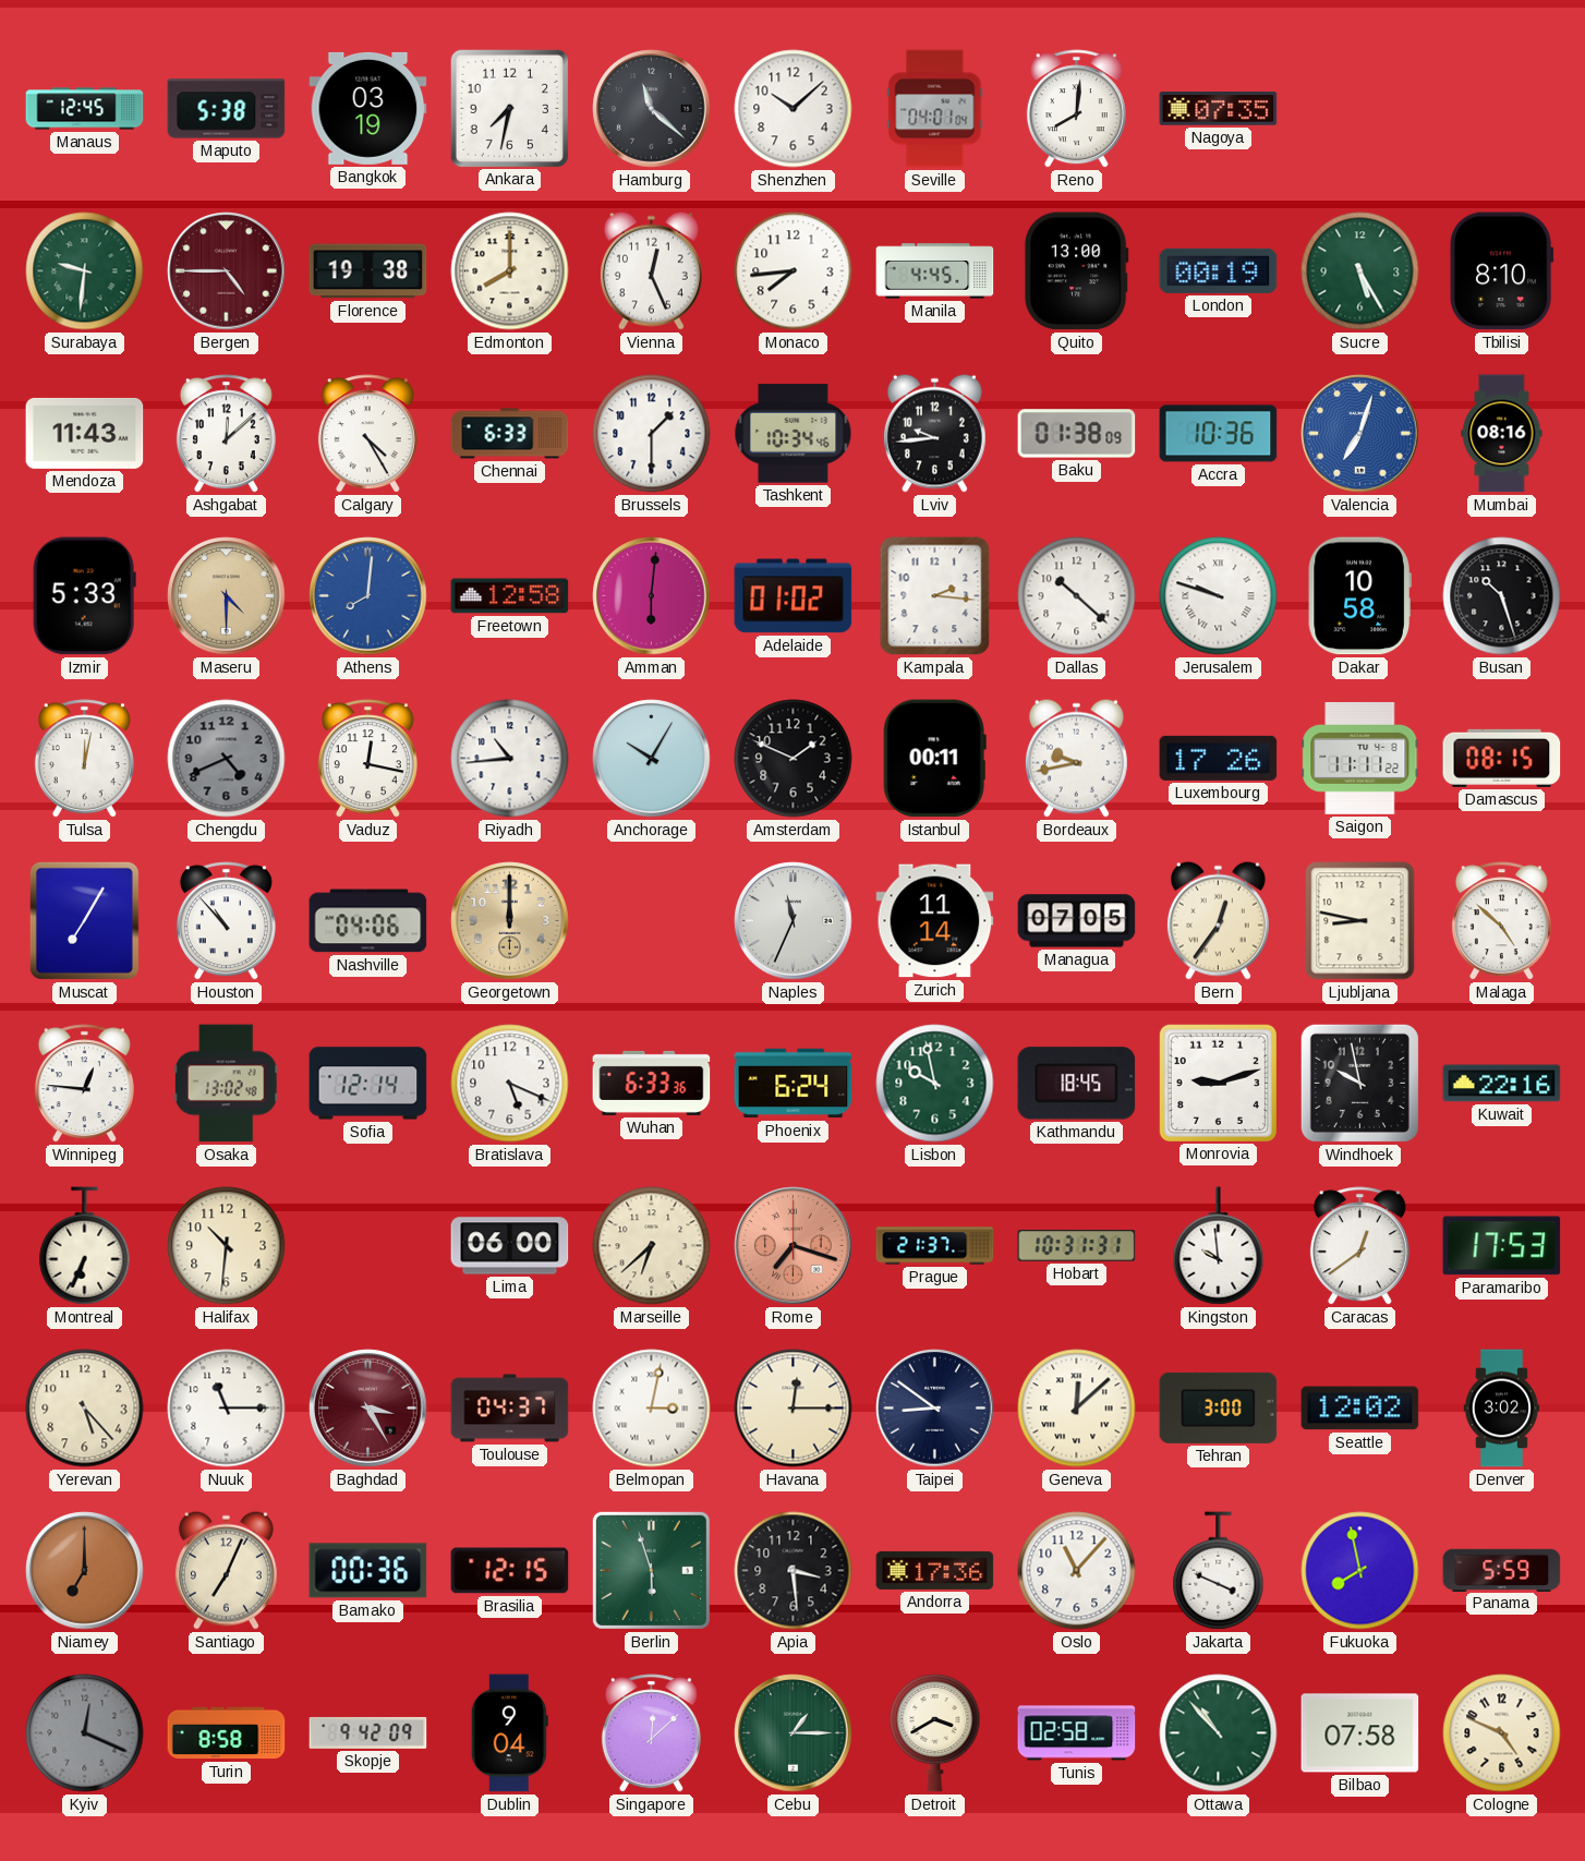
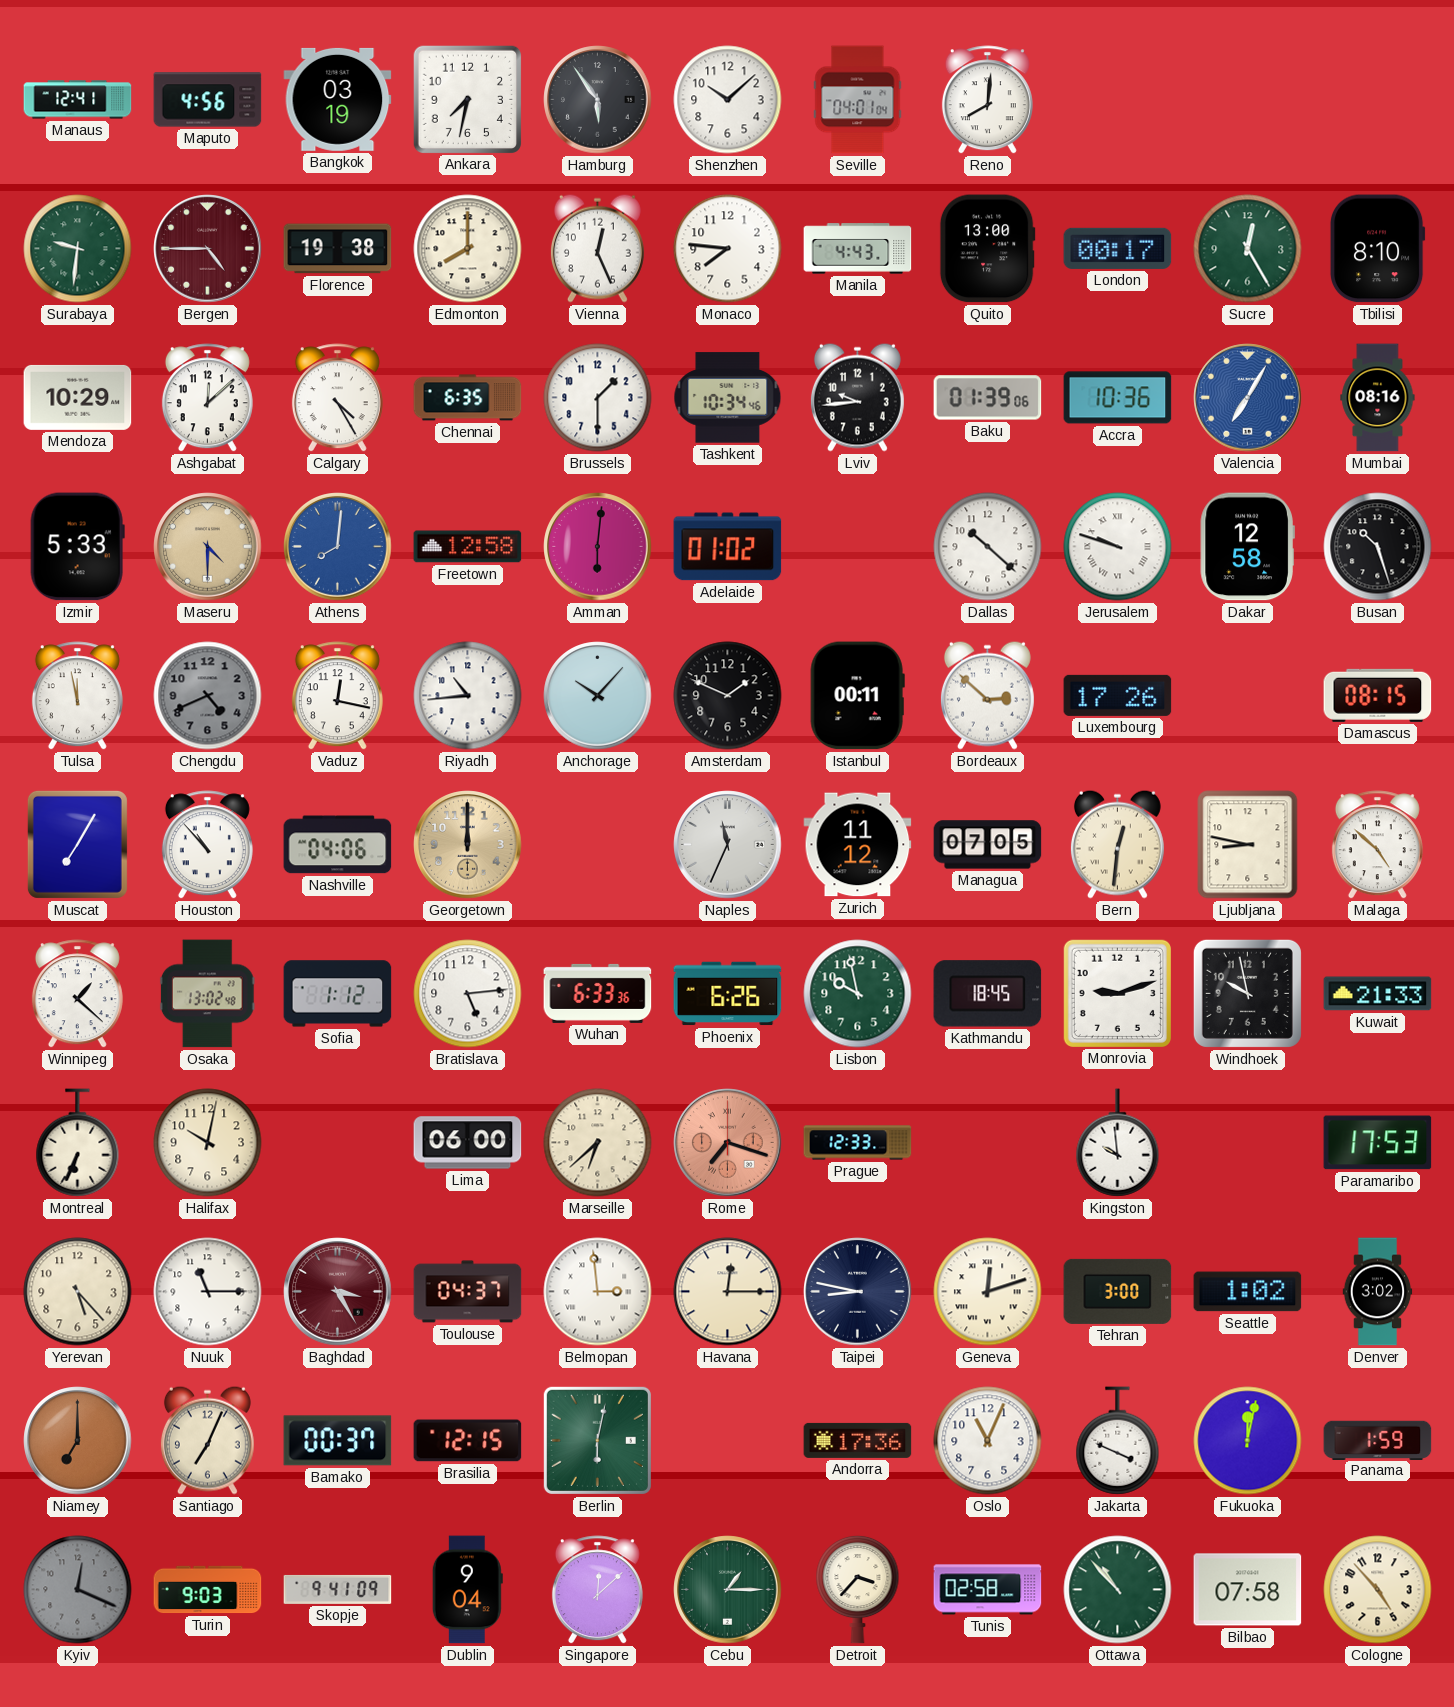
Manaus: 12:45 -> 12:41
Maputo: 5:38 -> 4:56
Hamburg: 11:22 -> 5:54
Nagoya: 07:35 -> none
Monaco: 7:44 -> 7:46
Manila: 4:45 -> 4:43
London: 00:19 -> 00:17
Sucre: 5:25 -> 12:25
Mendoza: 11:43 -> 10:29
Chennai: 6:33 -> 6:35
Baku: 01:38 -> 01:39
Valencia: 7:03 -> 7:05
Kampala: 2:16 -> none
Dakar: 10:58 -> 12:58
Tulsa: 12:02 -> 11:58
Anchorage: 10:05 -> 10:07
Bordeaux: 9:43 -> 2:52
Saigon: 11:11 -> none
Zurich: 11:14 -> 11:12
Bern: 12:36 -> 12:31
Winnipeg: 12:46 -> 1:22
Sofia: 12:14 -> 1:12
Bratislava: 5:19 -> 5:14
Phoenix: 6:24 -> 6:26
Kuwait: 22:16 -> 21:33
Halifax: 10:31 -> 10:02
Prague: 21:37 -> 12:33
Hobart: 10:31 -> none
Caracas: 12:39 -> none
Belmopan: 3:02 -> 2:59
Taipei: 8:51 -> 8:47
Geneva: 12:08 -> 12:12
Seattle: 12:02 -> 1:02
Bamako: 00:36 -> 00:37
Berlin: 5:57 -> 6:02
Apia: 3:29 -> none
Oslo: 11:07 -> 11:04
Fukuoka: 7:58 -> 12:02
Panama: 5:59 -> 1:59
Turin: 8:58 -> 9:03
Skopje: 9:42 -> 9:41
Detroit: 3:40 -> 3:37
Cologne: 4:49 -> 4:53
